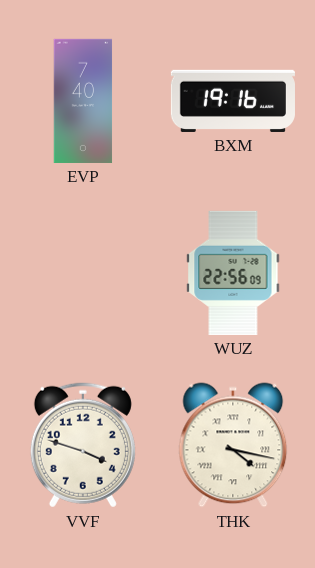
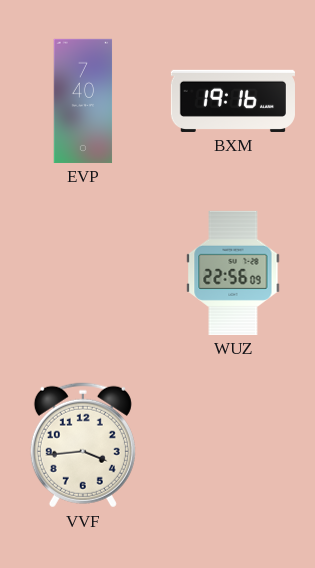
VVF: 3:48 -> 3:44
THK: 4:17 -> none
